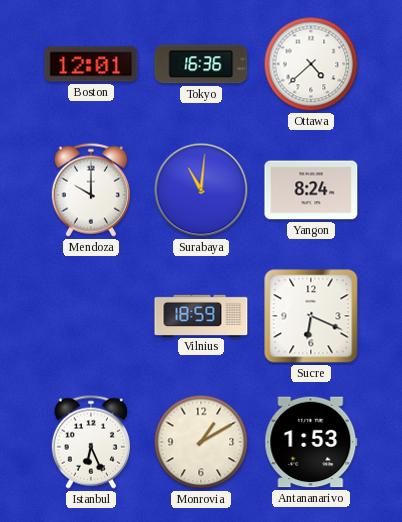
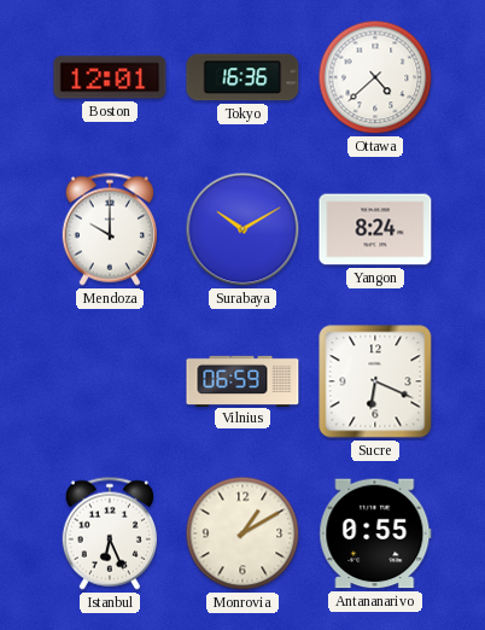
Surabaya: 11:01 -> 10:10
Vilnius: 18:59 -> 06:59
Antananarivo: 1:53 -> 0:55
